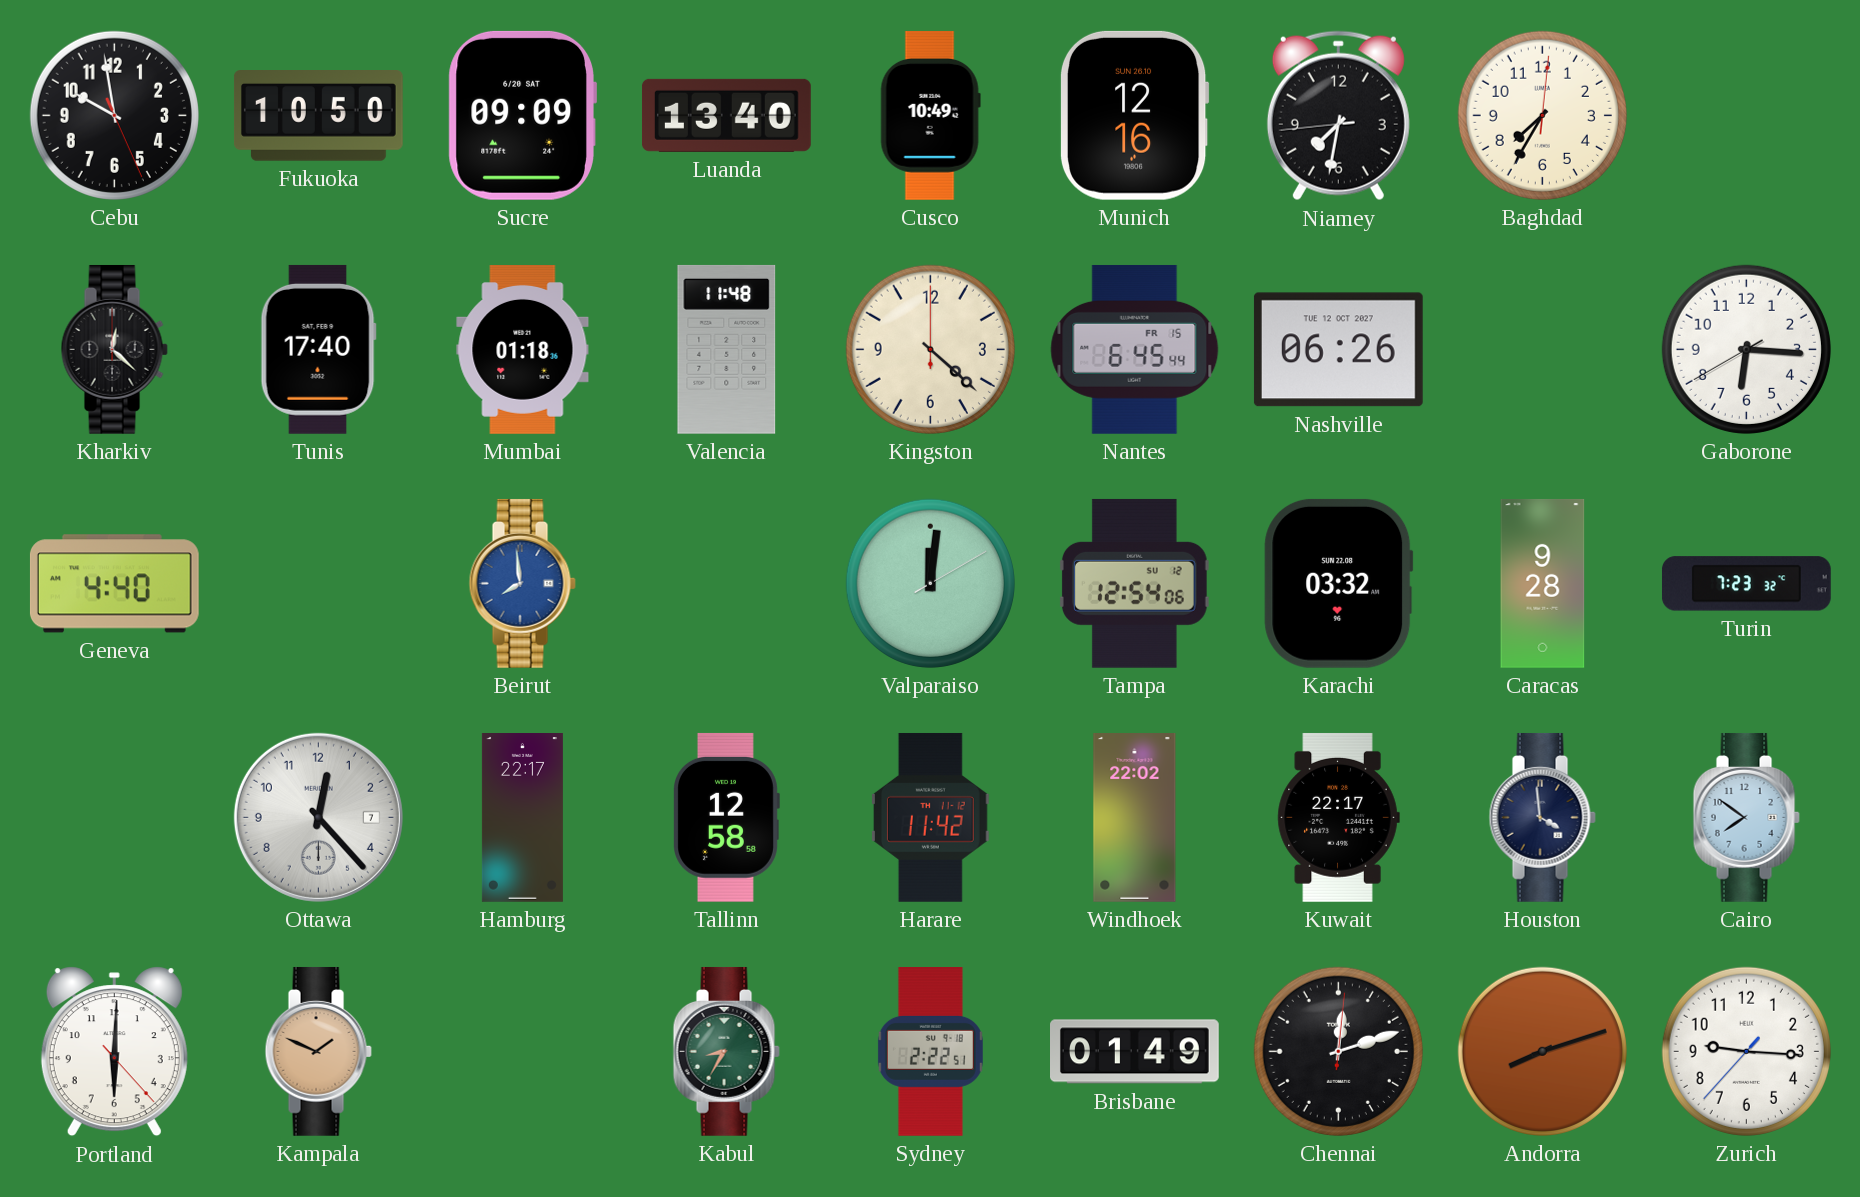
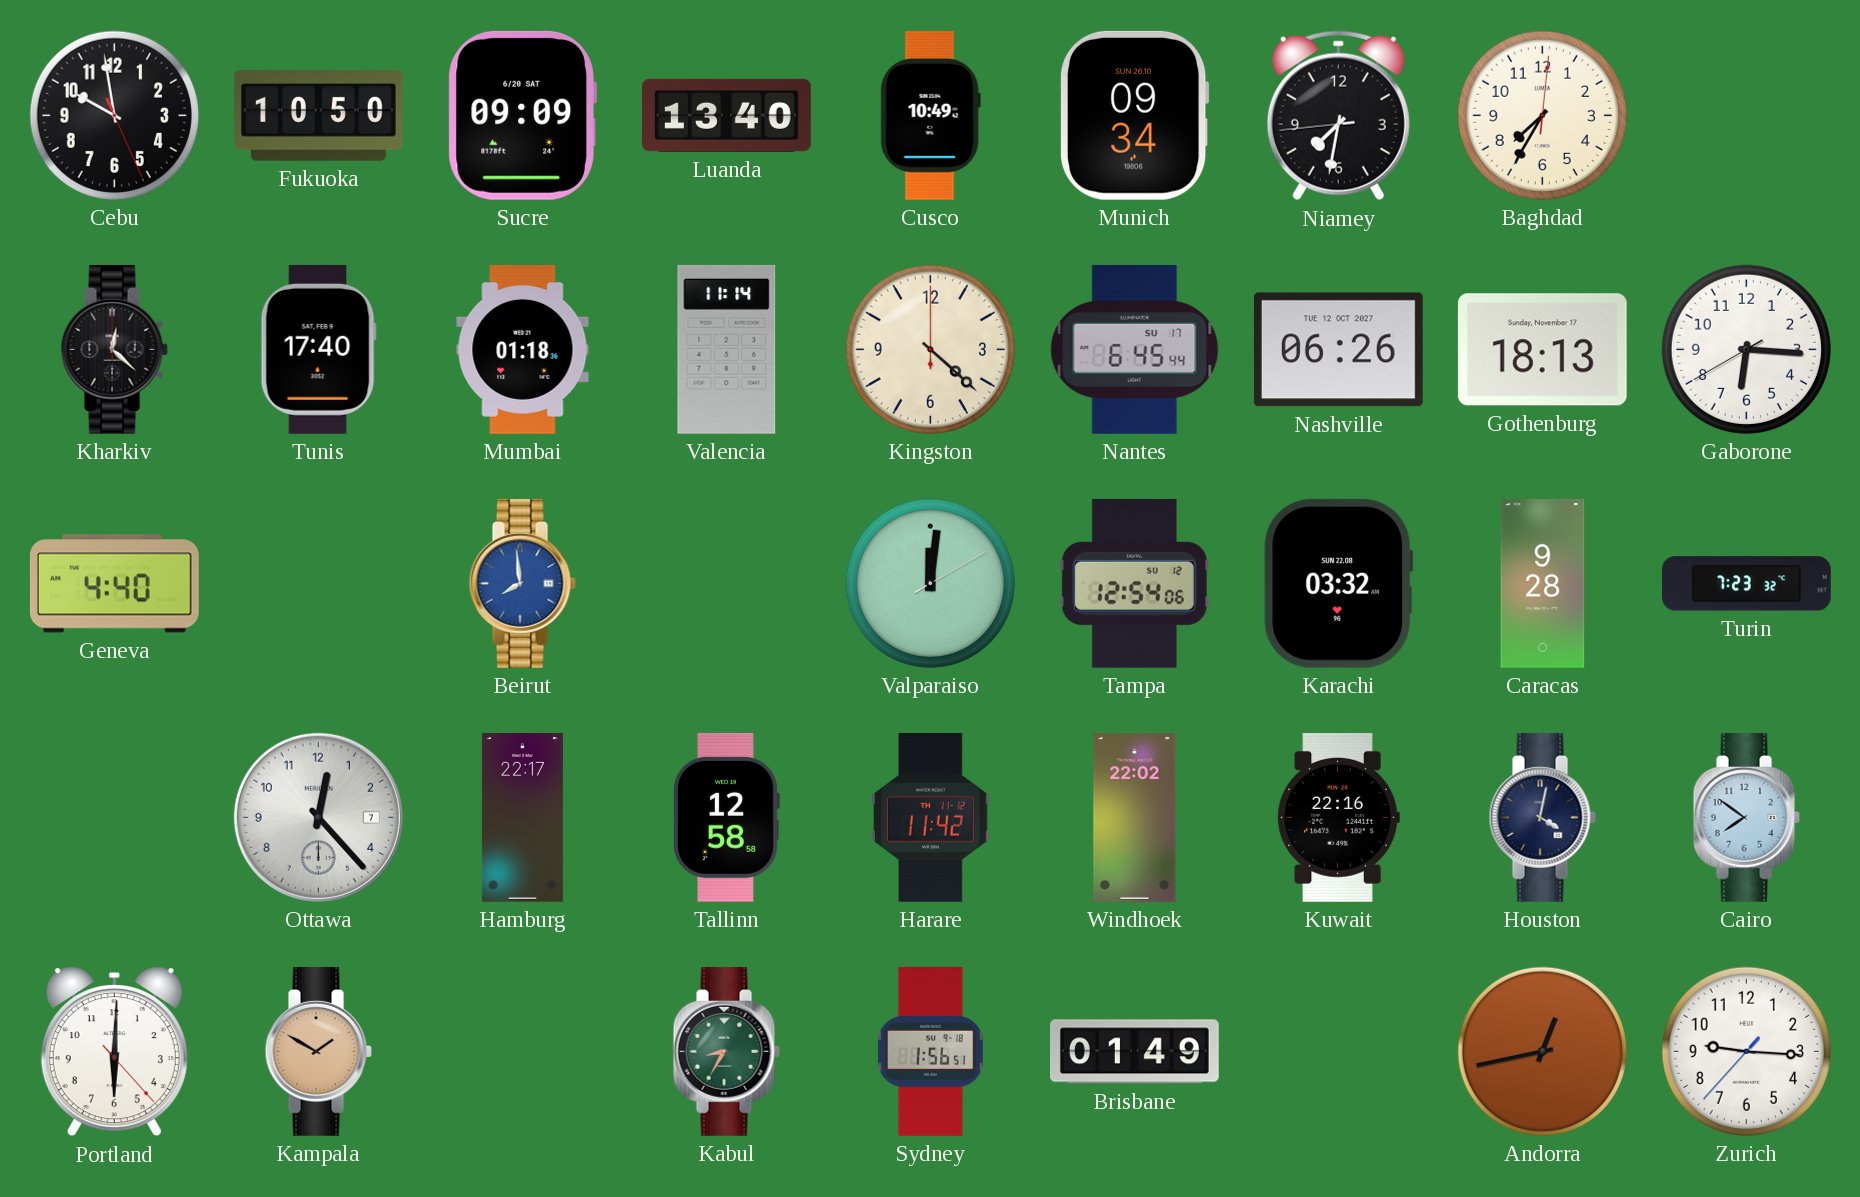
Munich: 12:16 -> 09:34
Valencia: 11:48 -> 11:14
Nantes date: FR 15 -> SU 17
Gothenburg: none -> 18:13
Kuwait: 22:17 -> 22:16
Houston: 3:59 -> 4:02
Kampala: 1:49 -> 1:50
Sydney: 2:22 -> 1:56
Chennai: 12:12 -> none
Andorra: 8:12 -> 12:43
